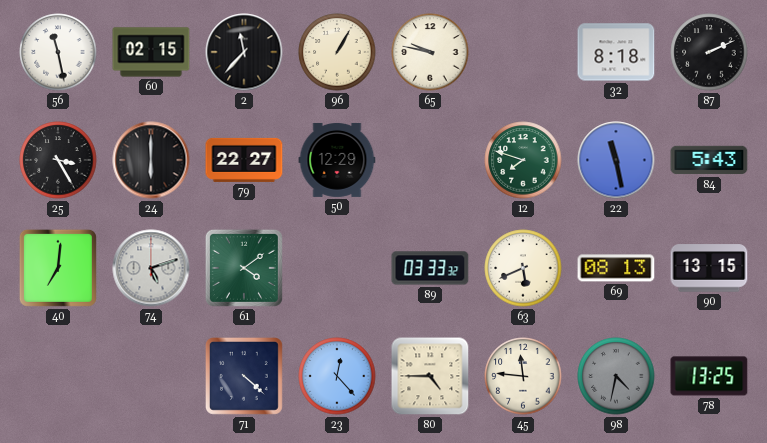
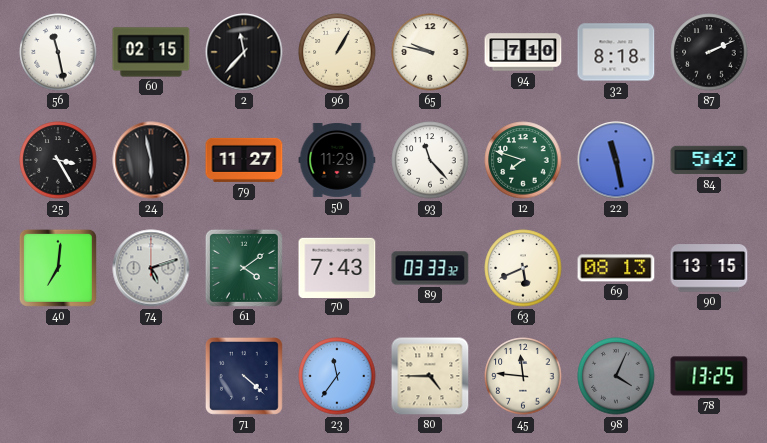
94: none -> 7:10
24: 6:00 -> 5:58
79: 22:27 -> 11:27
50: 12:29 -> 11:29
93: none -> 11:23
84: 5:43 -> 5:42
70: none -> 7:43
23: 12:23 -> 11:36
98: 4:32 -> 4:04
